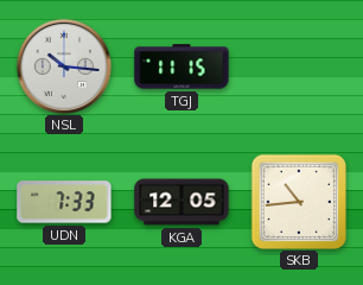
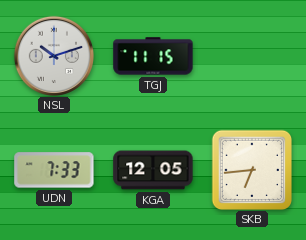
NSL: 10:16 -> 10:12
SKB: 10:44 -> 6:44
